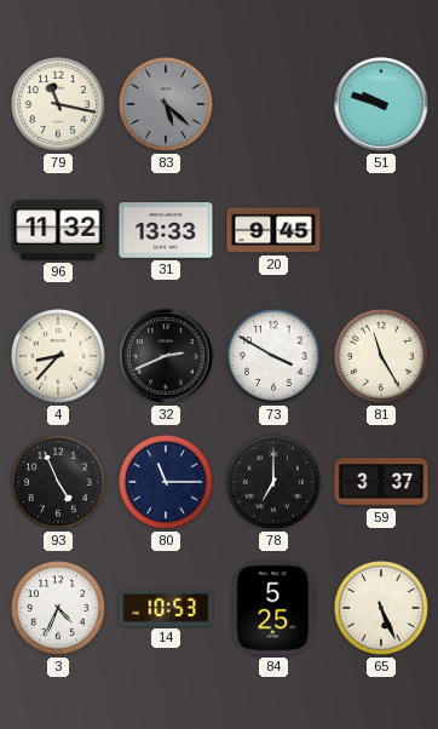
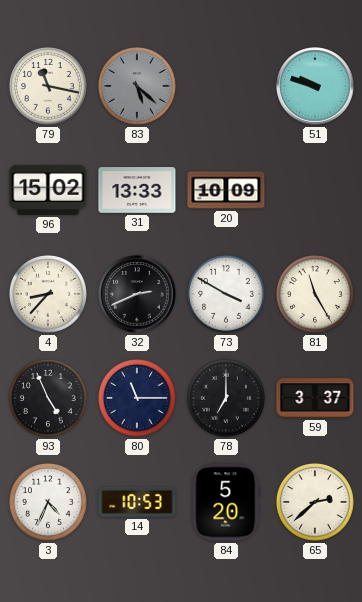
96: 11:32 -> 15:02
20: 9:45 -> 10:09
84: 5:25 -> 5:20
65: 5:26 -> 2:38
